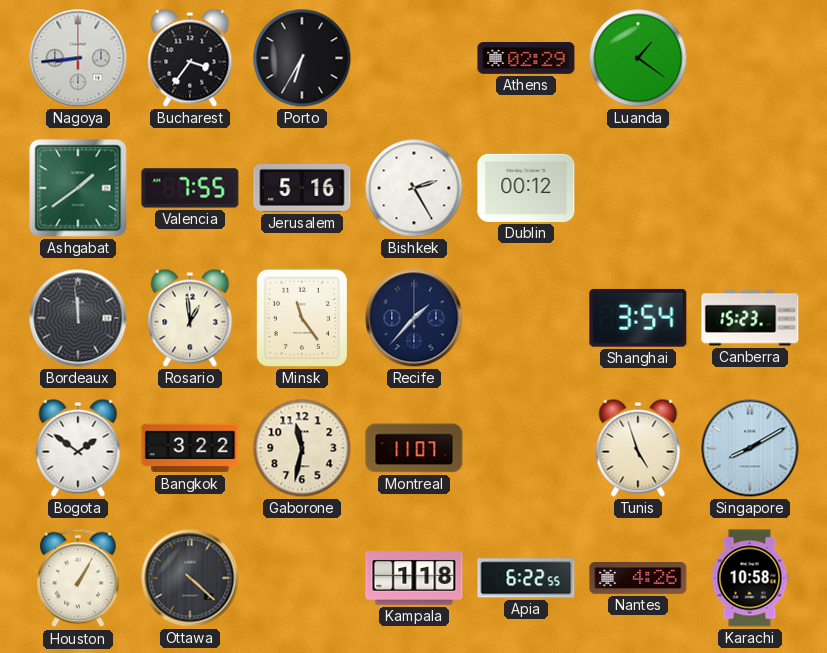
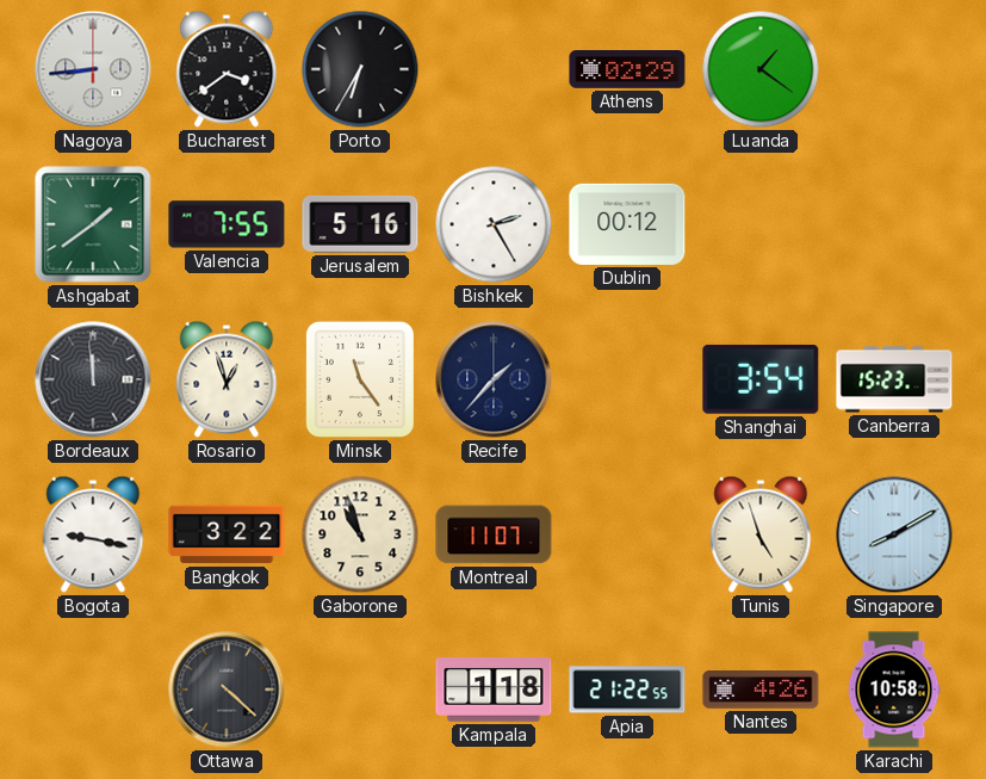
Bucharest: 3:36 -> 3:39
Rosario: 12:59 -> 12:57
Bogota: 1:51 -> 9:17
Gaborone: 11:32 -> 10:57
Houston: 1:05 -> none
Apia: 6:22 -> 21:22
